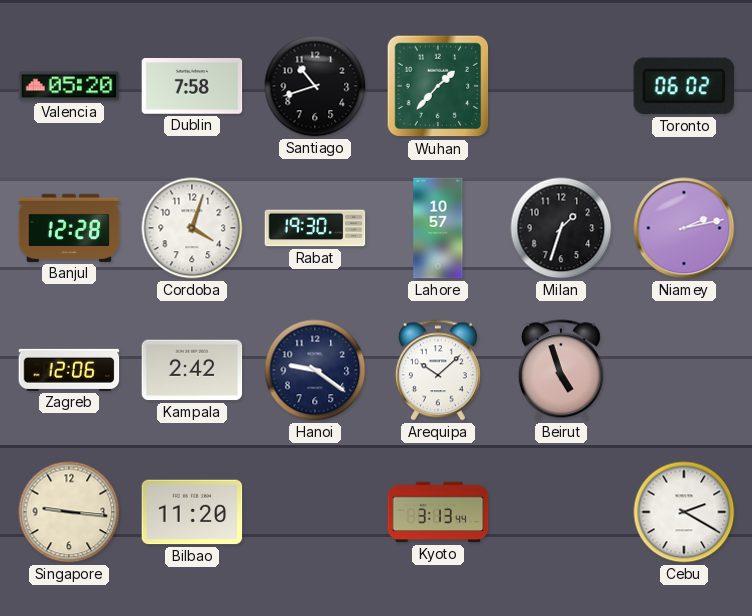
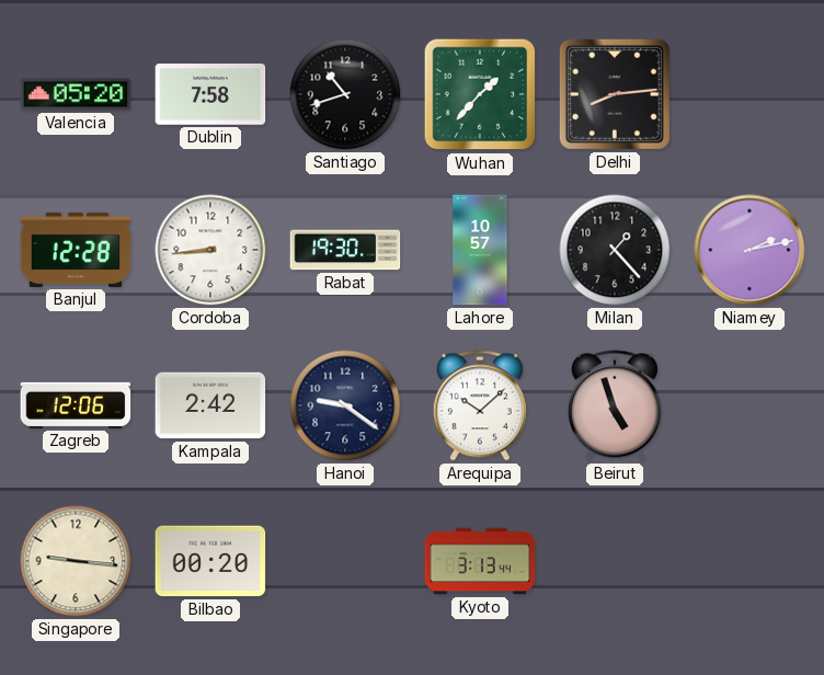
Delhi: none -> 8:14
Toronto: 06:02 -> none
Cordoba: 4:03 -> 8:44
Milan: 1:33 -> 1:23
Bilbao: 11:20 -> 00:20
Cebu: 2:20 -> none
